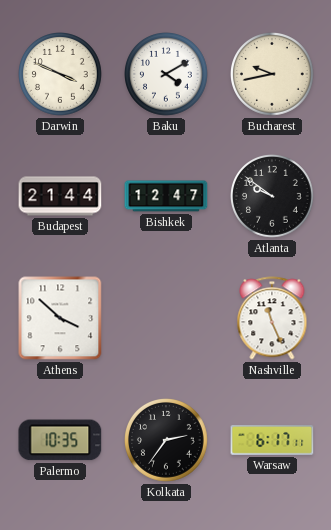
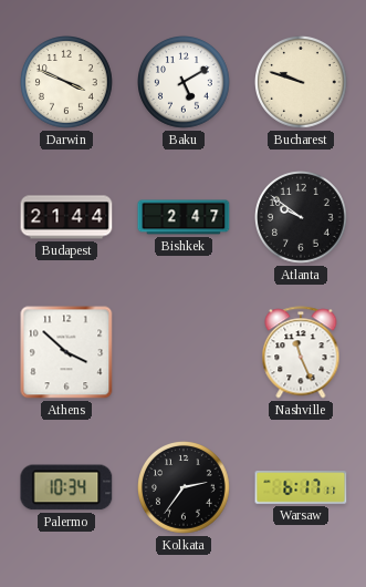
Baku: 4:10 -> 5:10
Bucharest: 9:43 -> 9:48
Bishkek: 12:47 -> 2:47
Palermo: 10:35 -> 10:34
